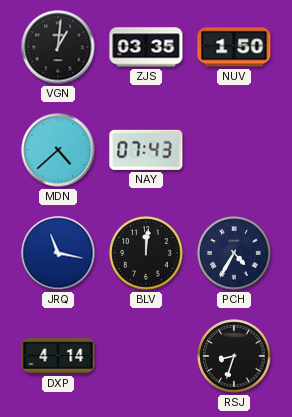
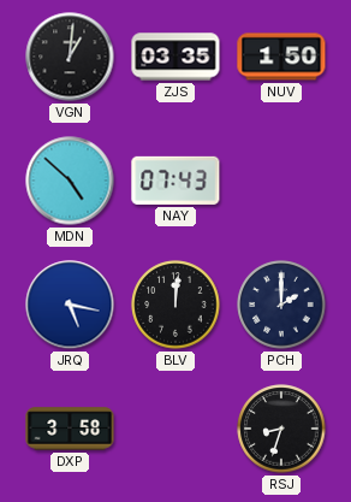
MDN: 4:38 -> 4:52
JRQ: 11:17 -> 5:17
PCH: 4:35 -> 2:00
DXP: 4:14 -> 3:58
